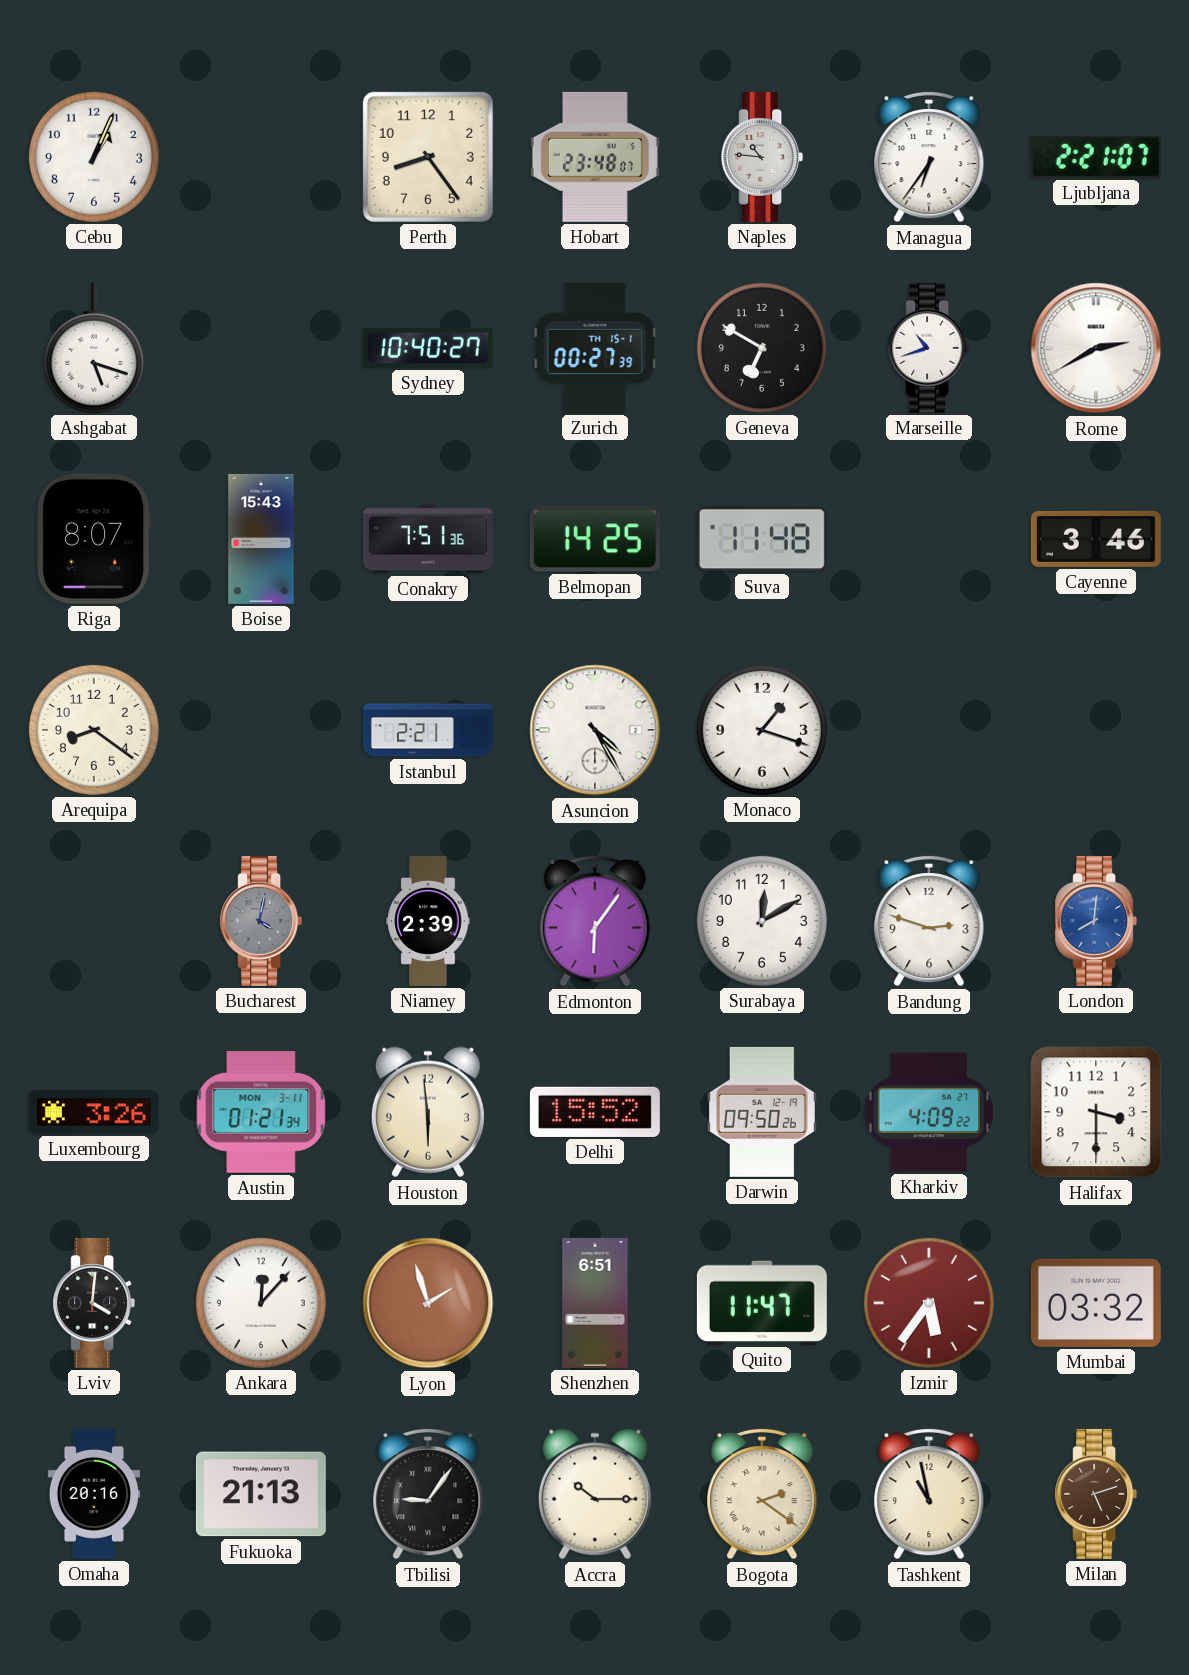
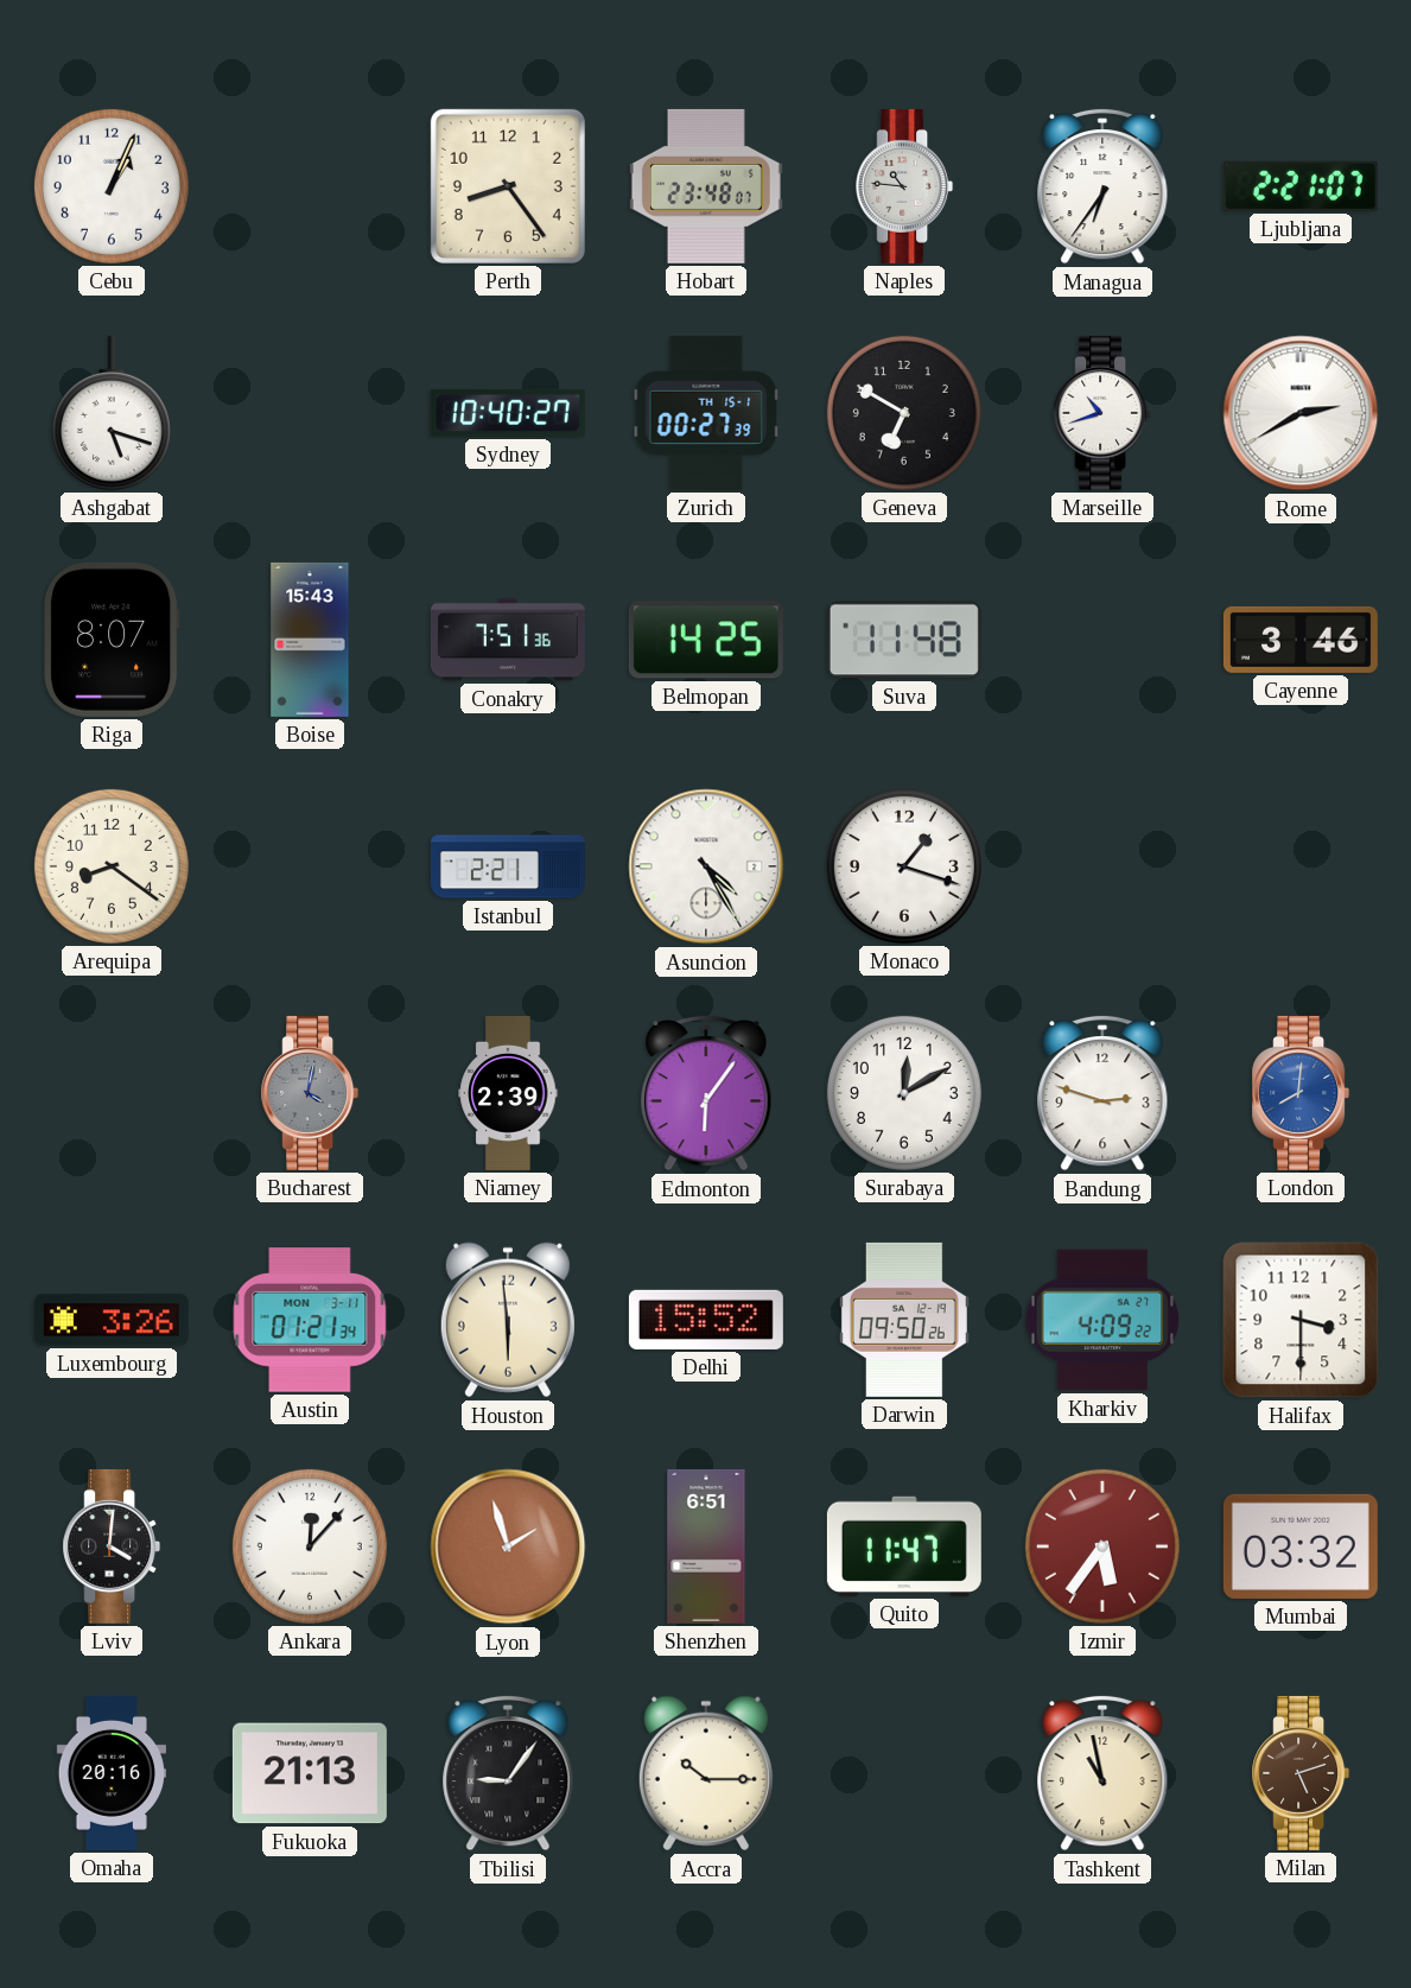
Bogota: 2:21 -> none
